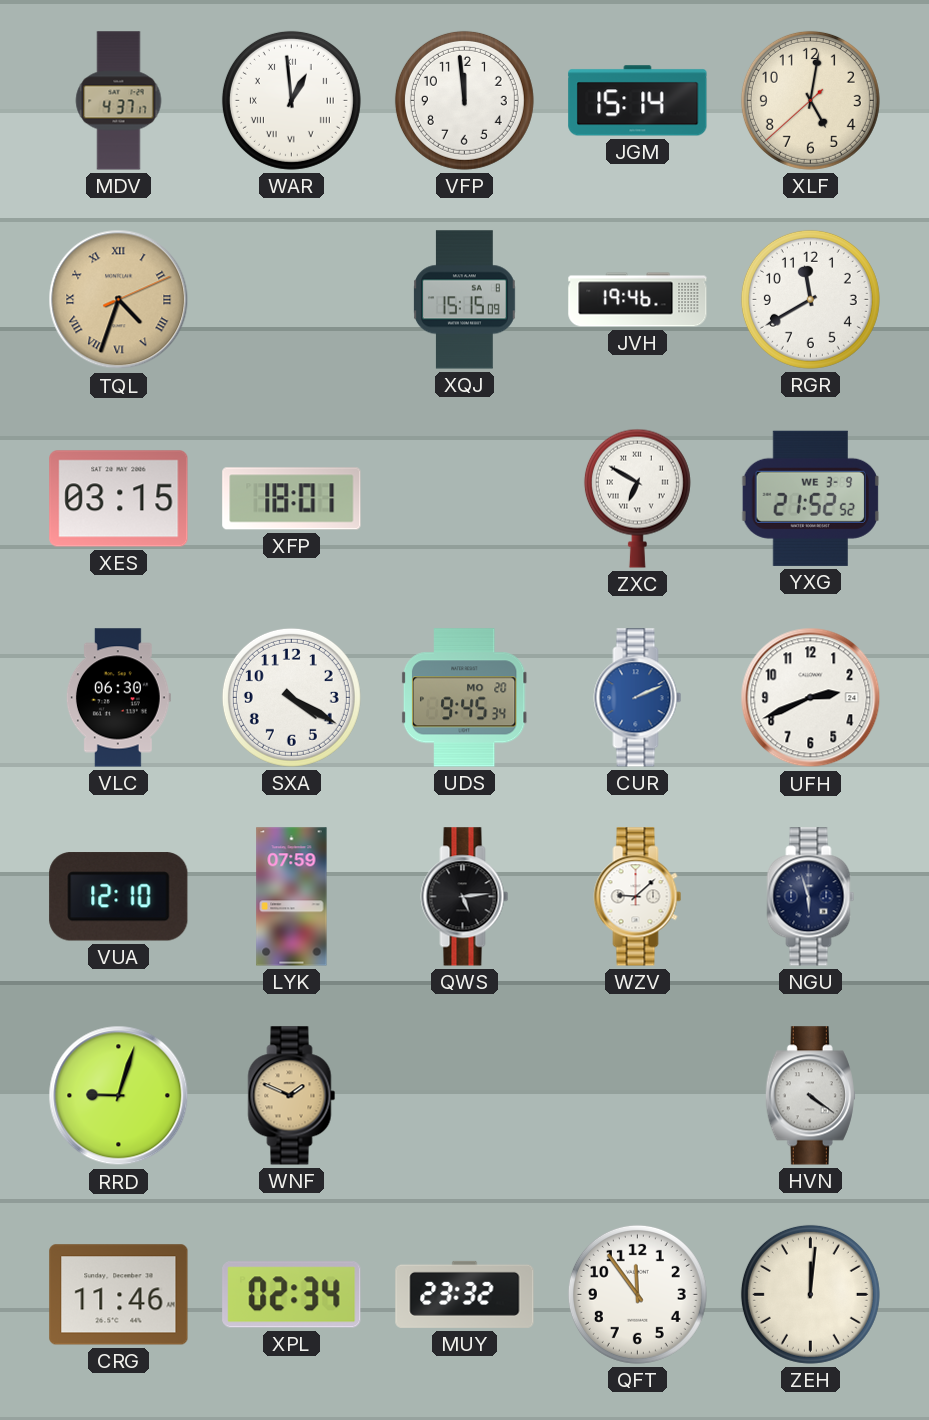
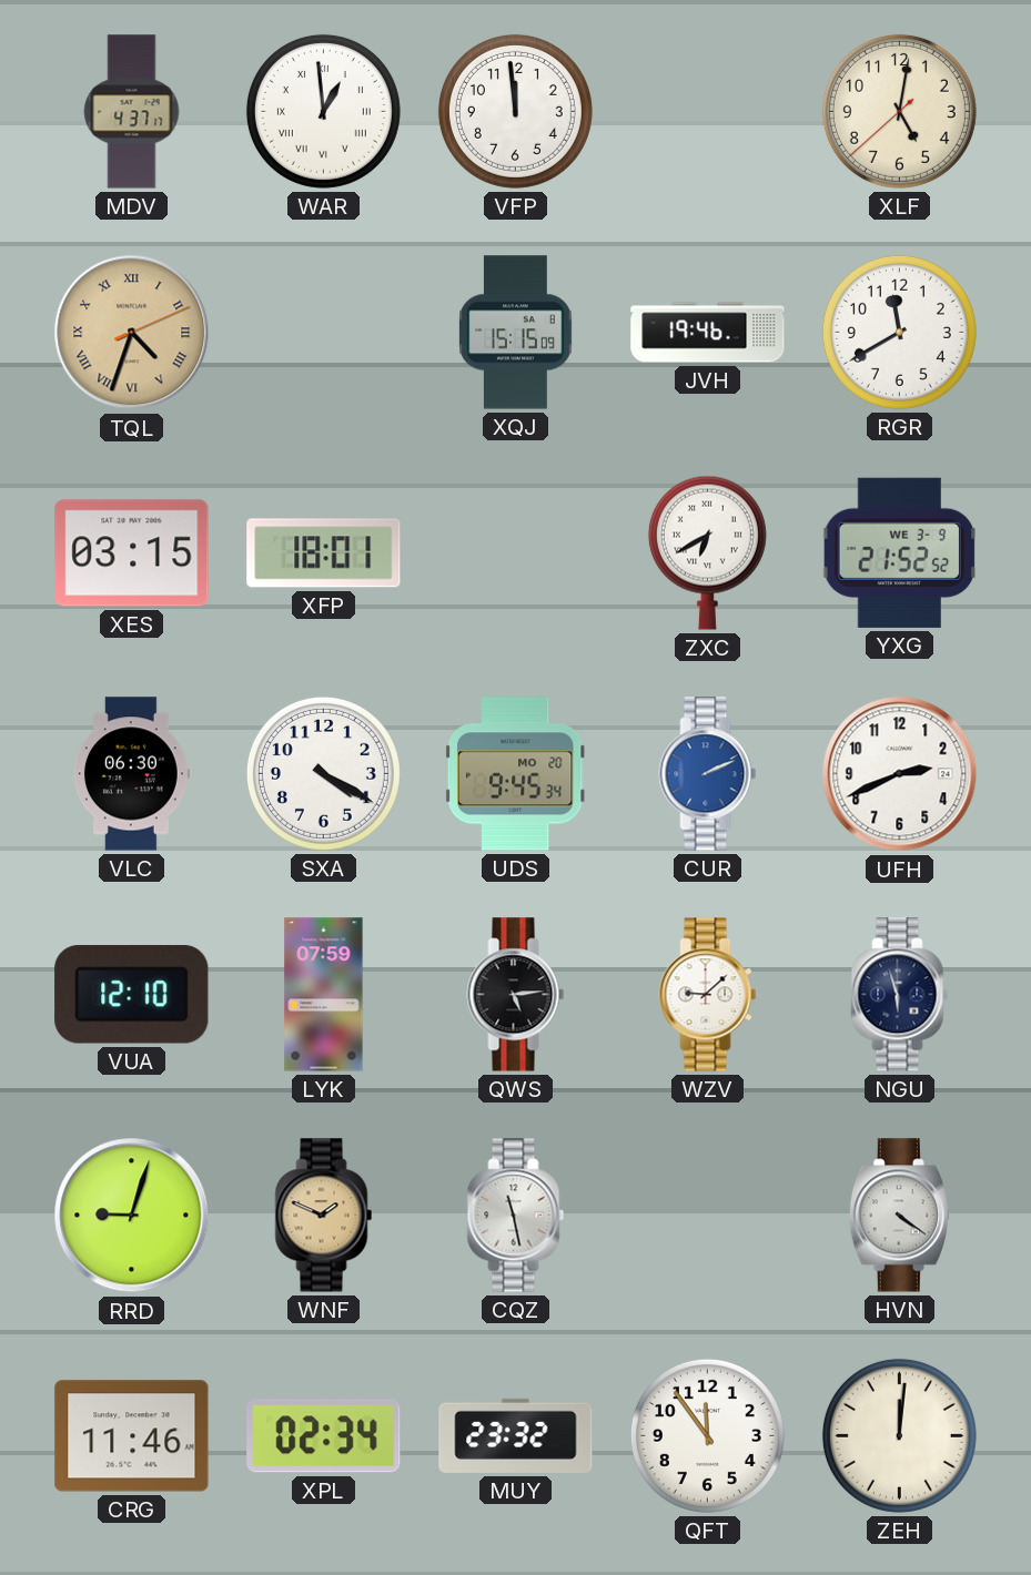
JGM: 15:14 -> none
ZXC: 6:50 -> 6:40
CQZ: none -> 11:28
